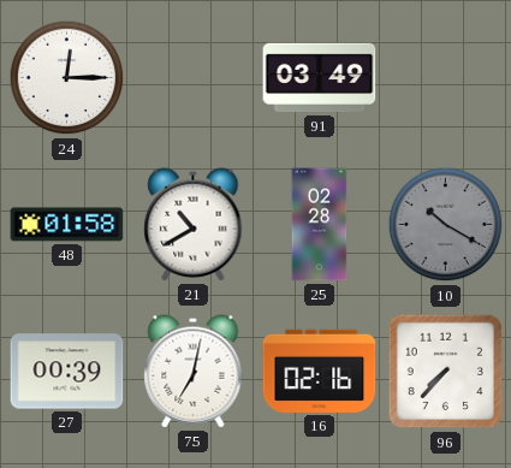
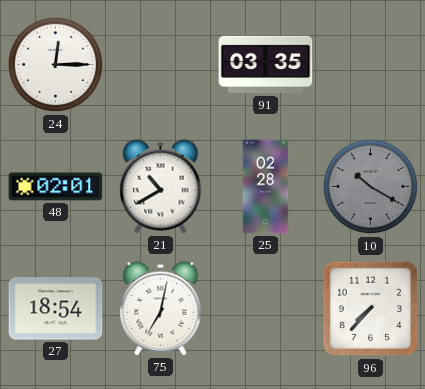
91: 03:49 -> 03:35
48: 01:58 -> 02:01
27: 00:39 -> 18:54
16: 02:16 -> none
